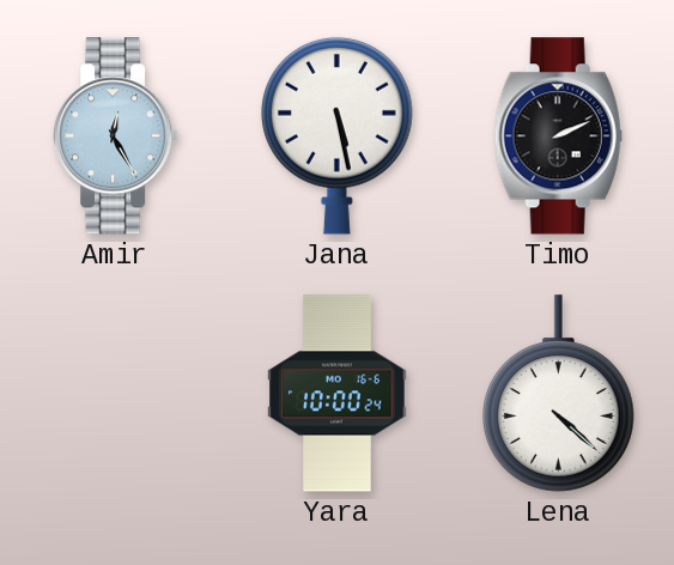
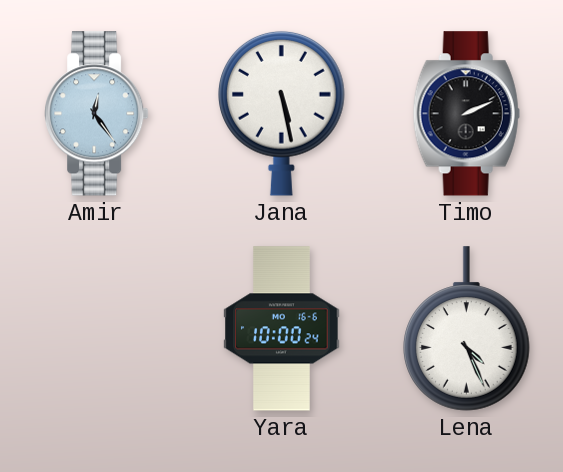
Amir: 12:25 -> 12:24
Lena: 4:22 -> 4:26
